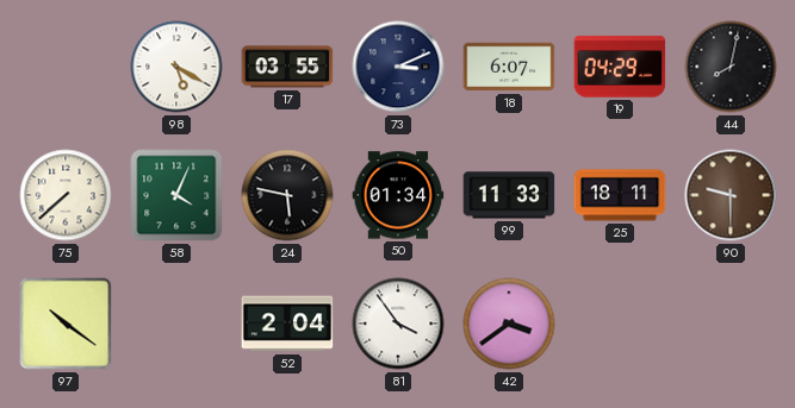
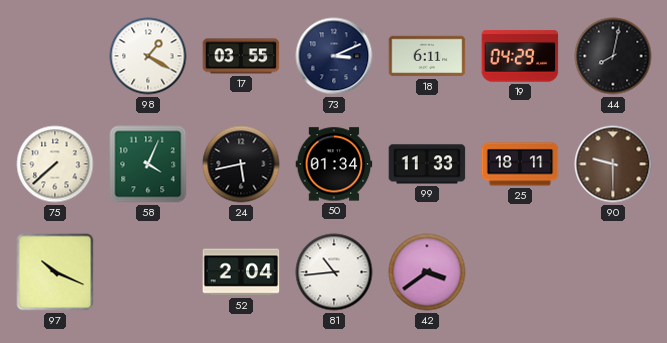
98: 5:20 -> 1:20
18: 6:07 -> 6:11
24: 5:47 -> 5:43
97: 10:21 -> 10:19
81: 3:54 -> 10:44
